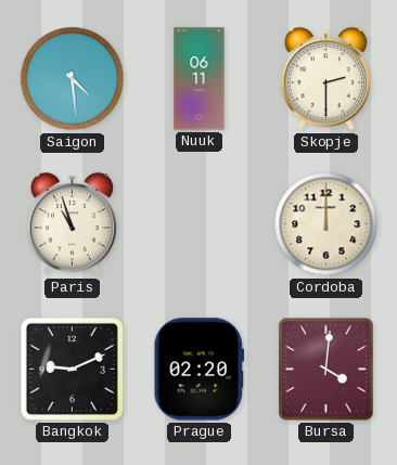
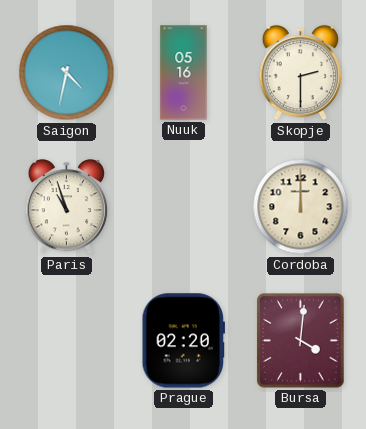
Saigon: 4:29 -> 4:32
Nuuk: 06:11 -> 05:16
Bangkok: 9:11 -> none
